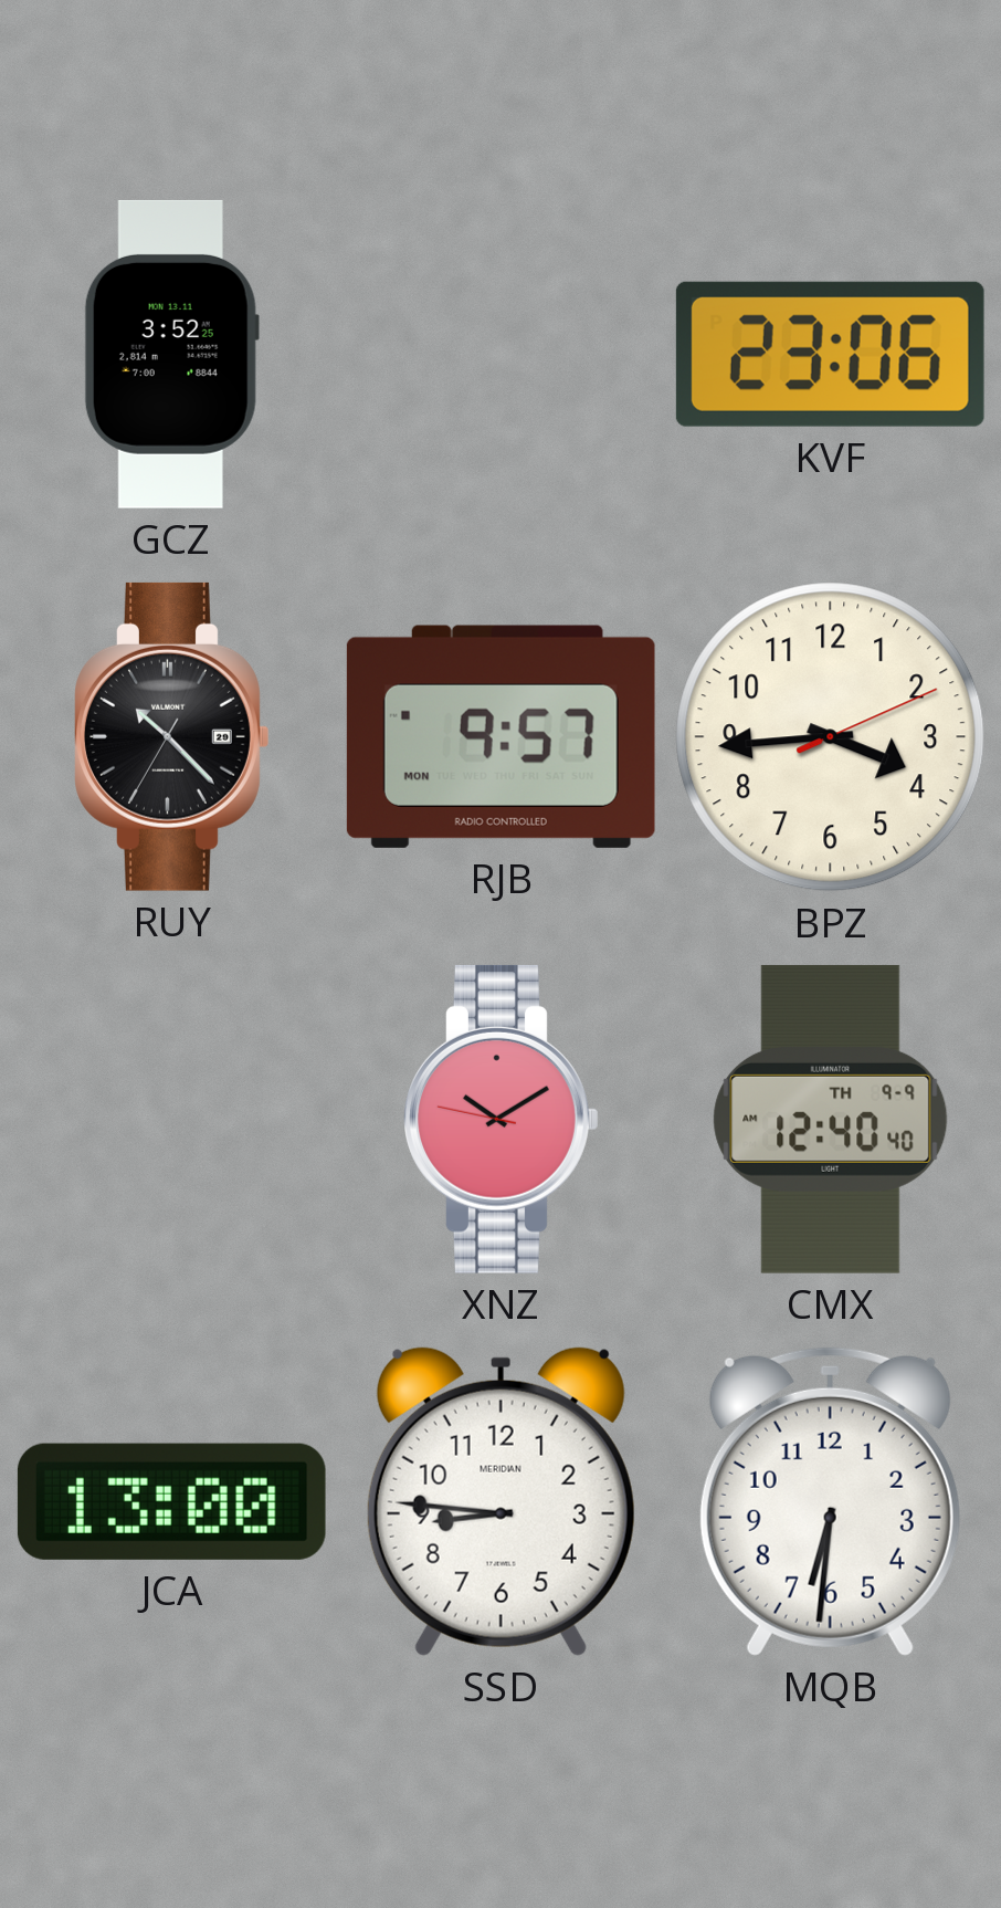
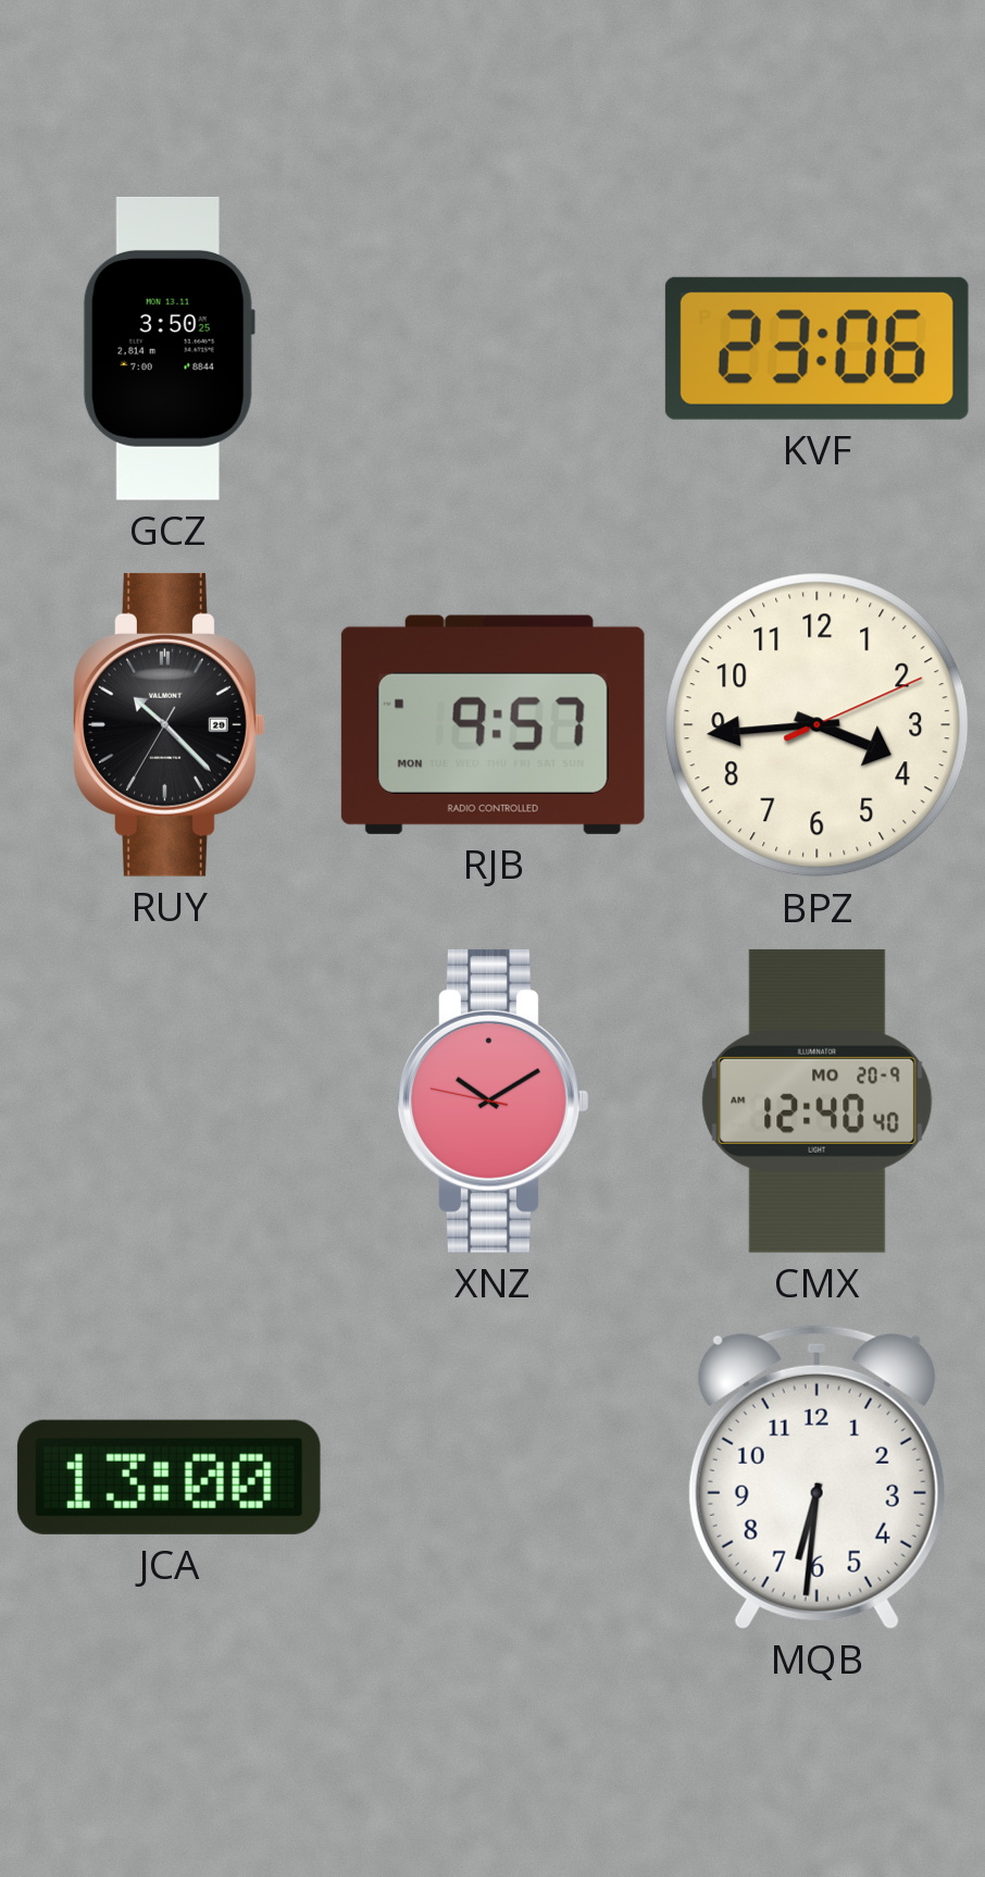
GCZ: 3:52 -> 3:50
CMX date: TH 9-9 -> MO 20-9
SSD: 8:46 -> none
